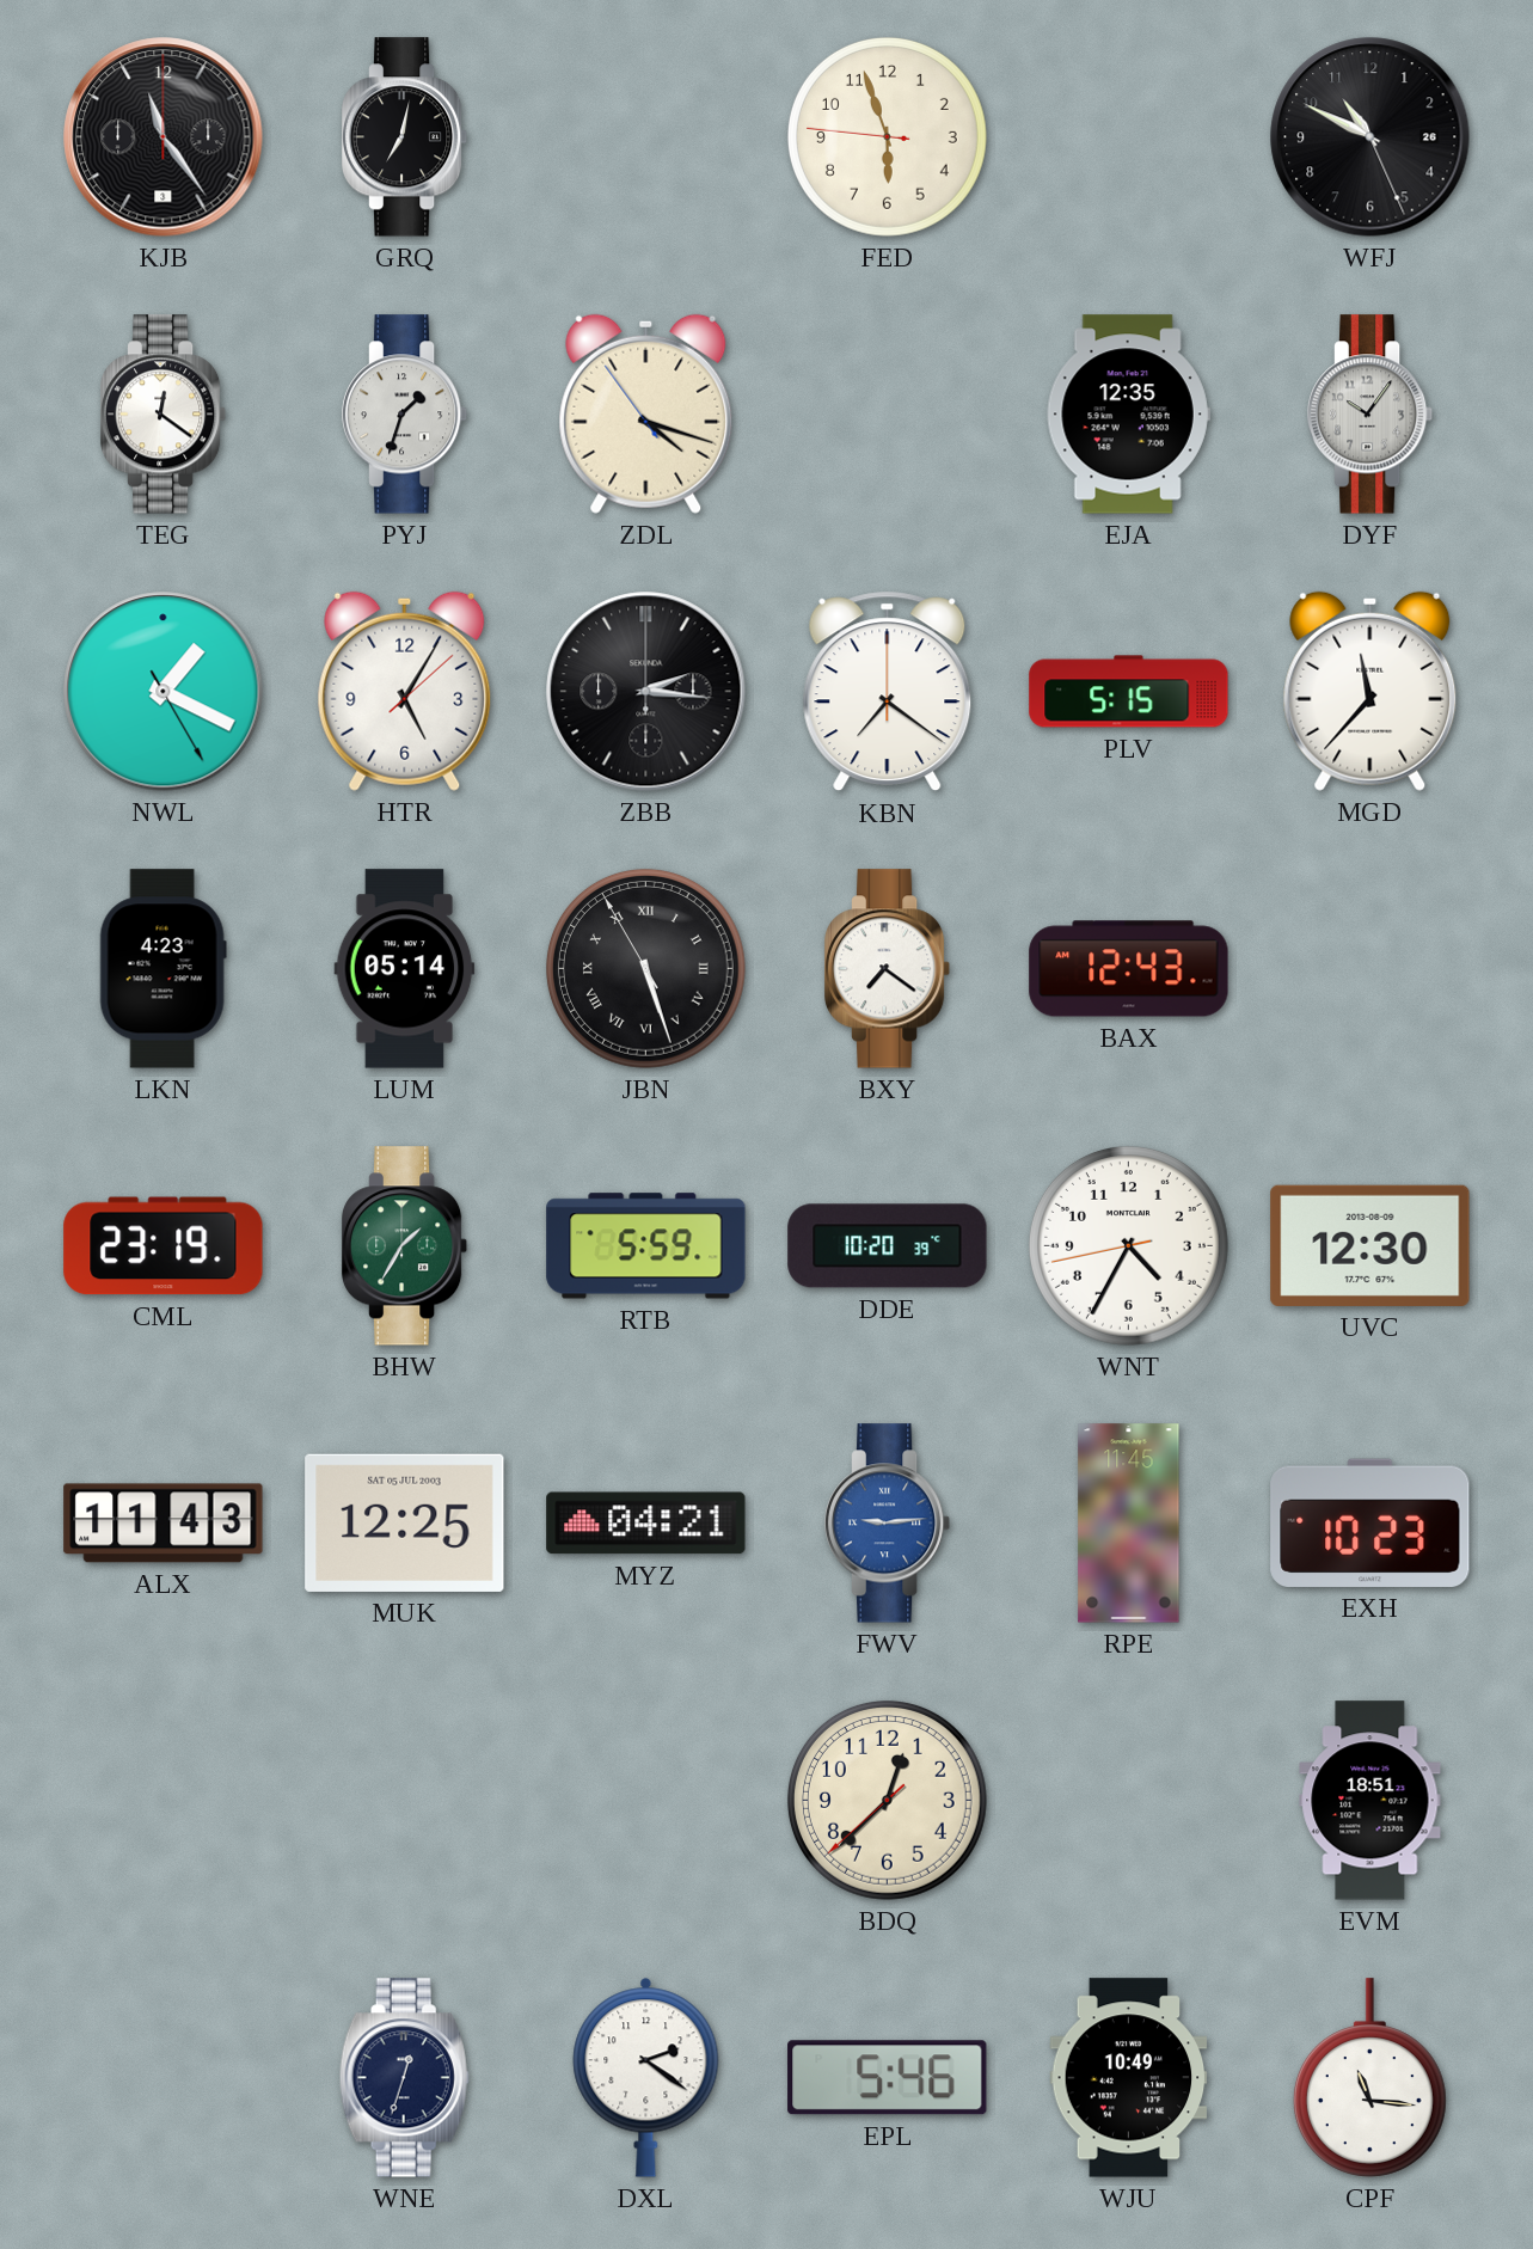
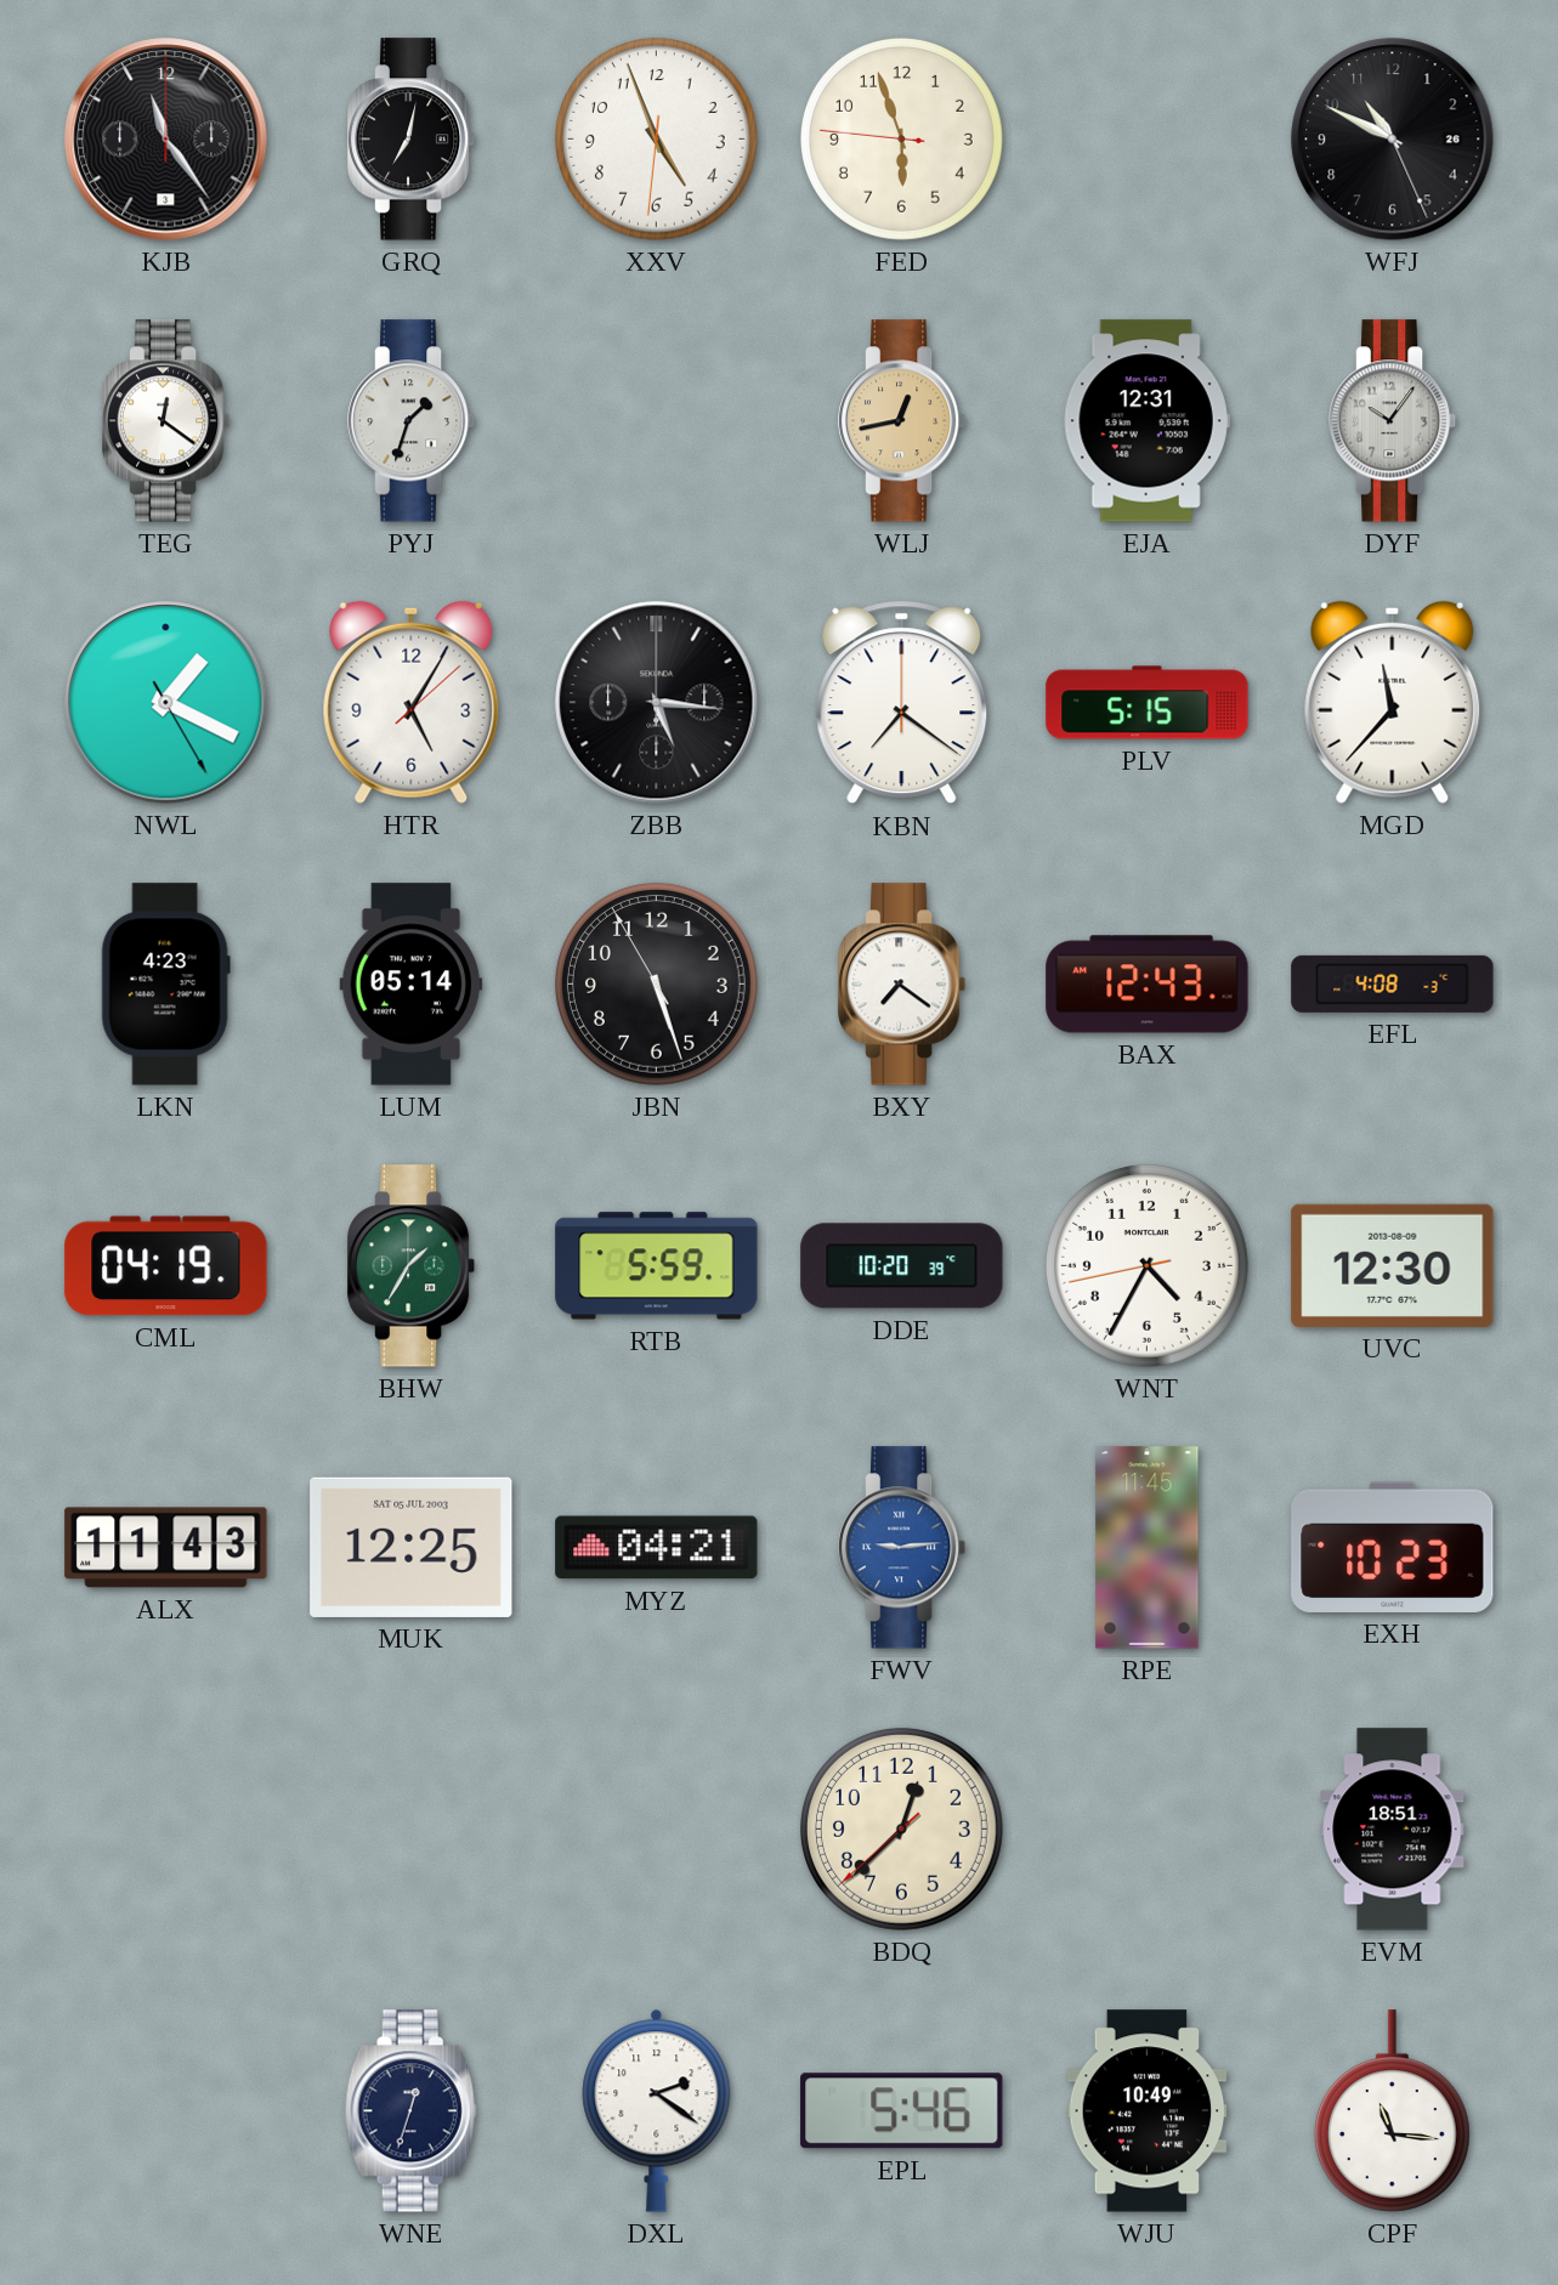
XXV: none -> 4:56
ZDL: 4:17 -> none
WLJ: none -> 12:43
EJA: 12:35 -> 12:31
ZBB: 2:16 -> 5:16
JBN numerals: Roman -> Arabic
EFL: none -> 4:08
CML: 23:19 -> 04:19
